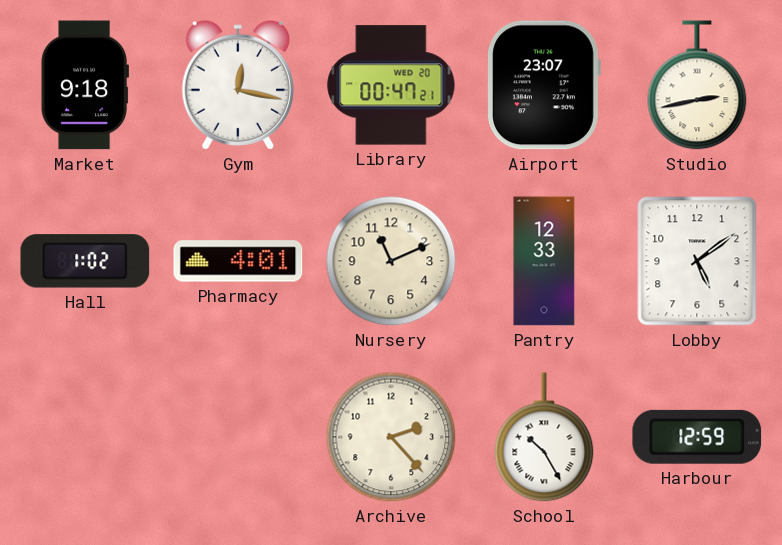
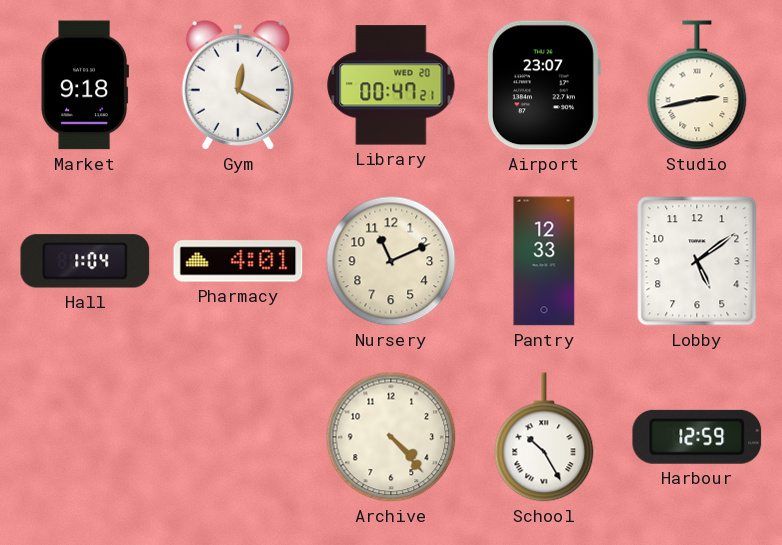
Gym: 12:17 -> 12:20
Hall: 1:02 -> 1:04
Archive: 2:23 -> 4:23
